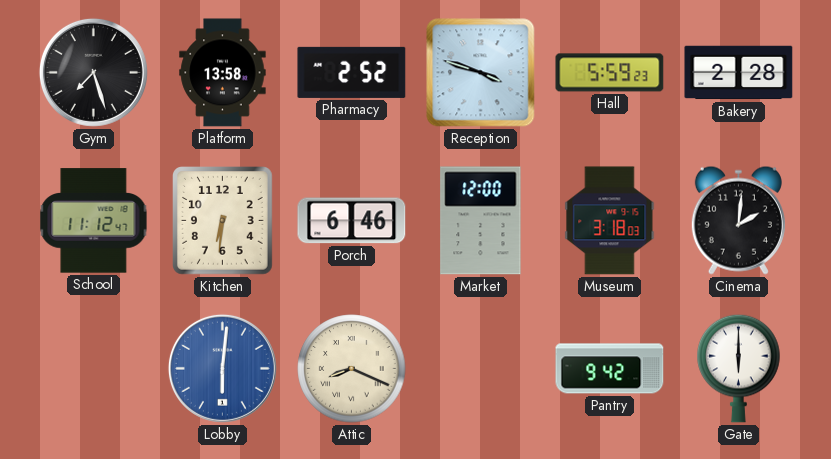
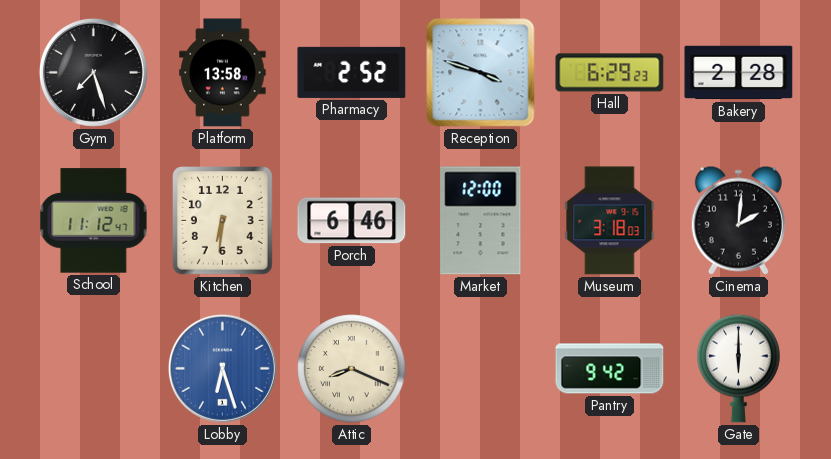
Hall: 5:59 -> 6:29
Lobby: 6:01 -> 6:27
